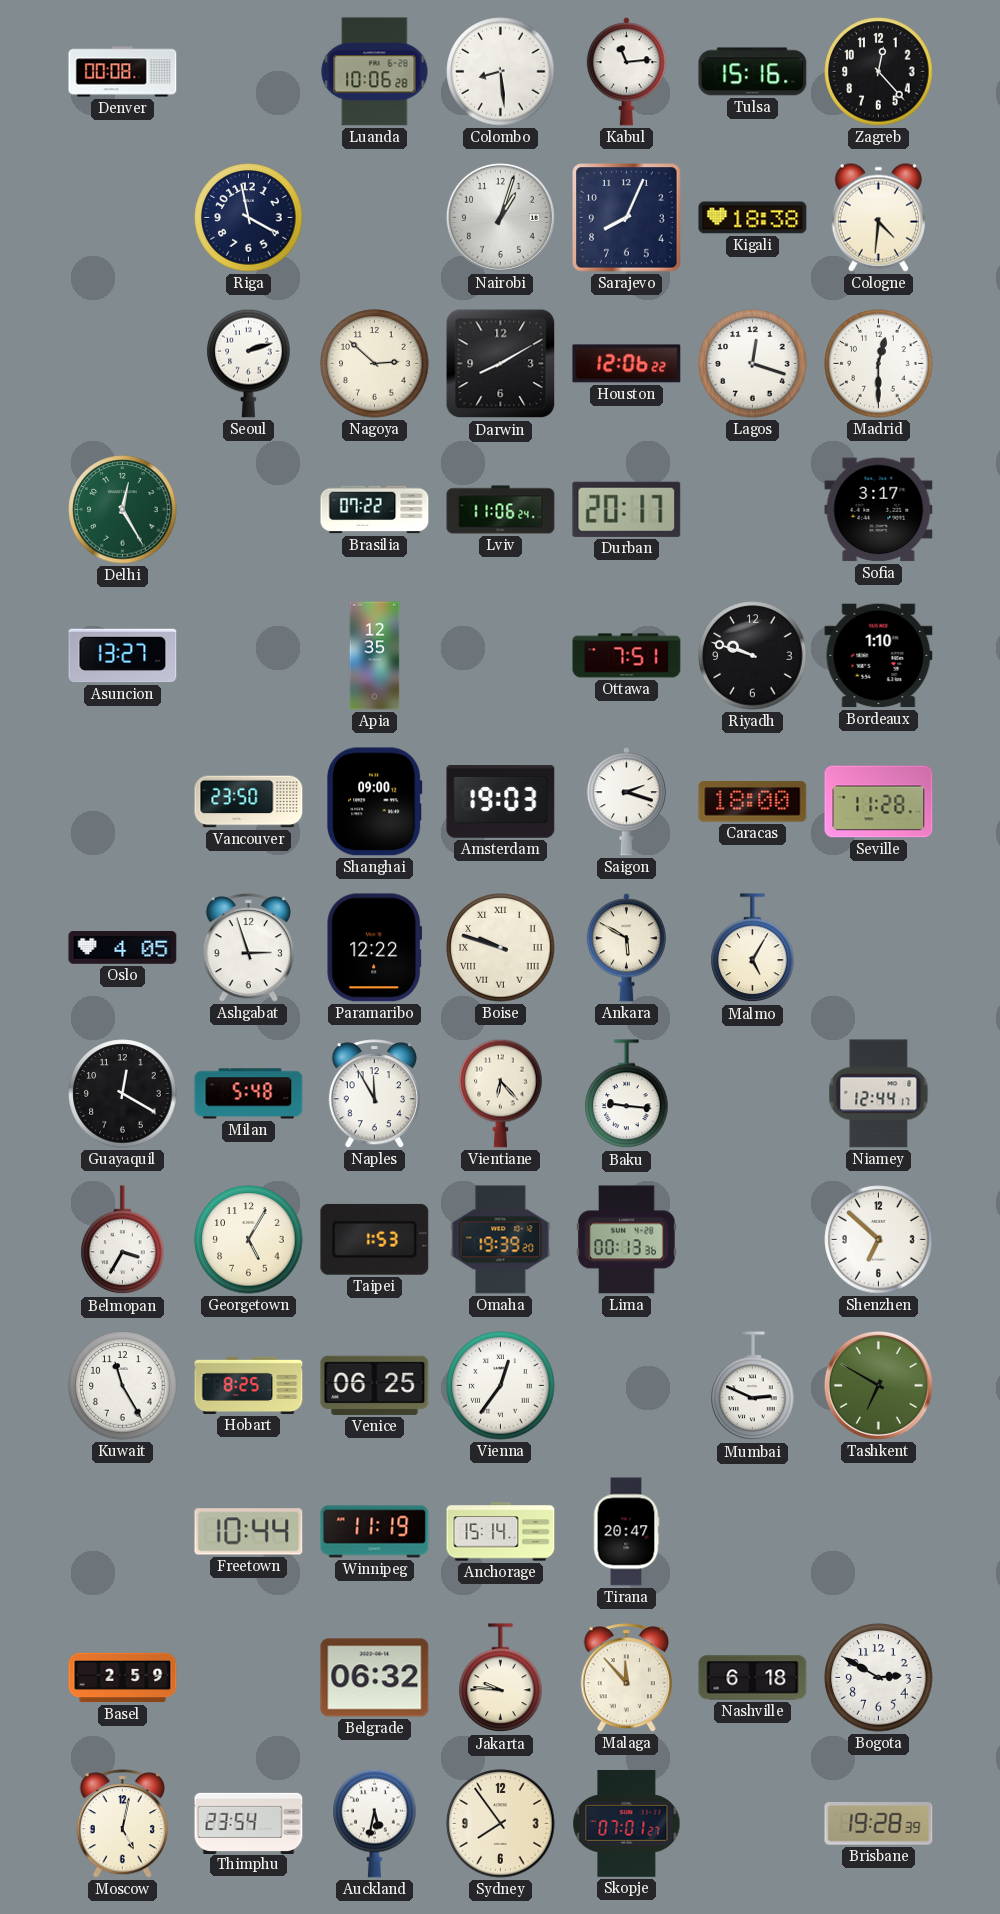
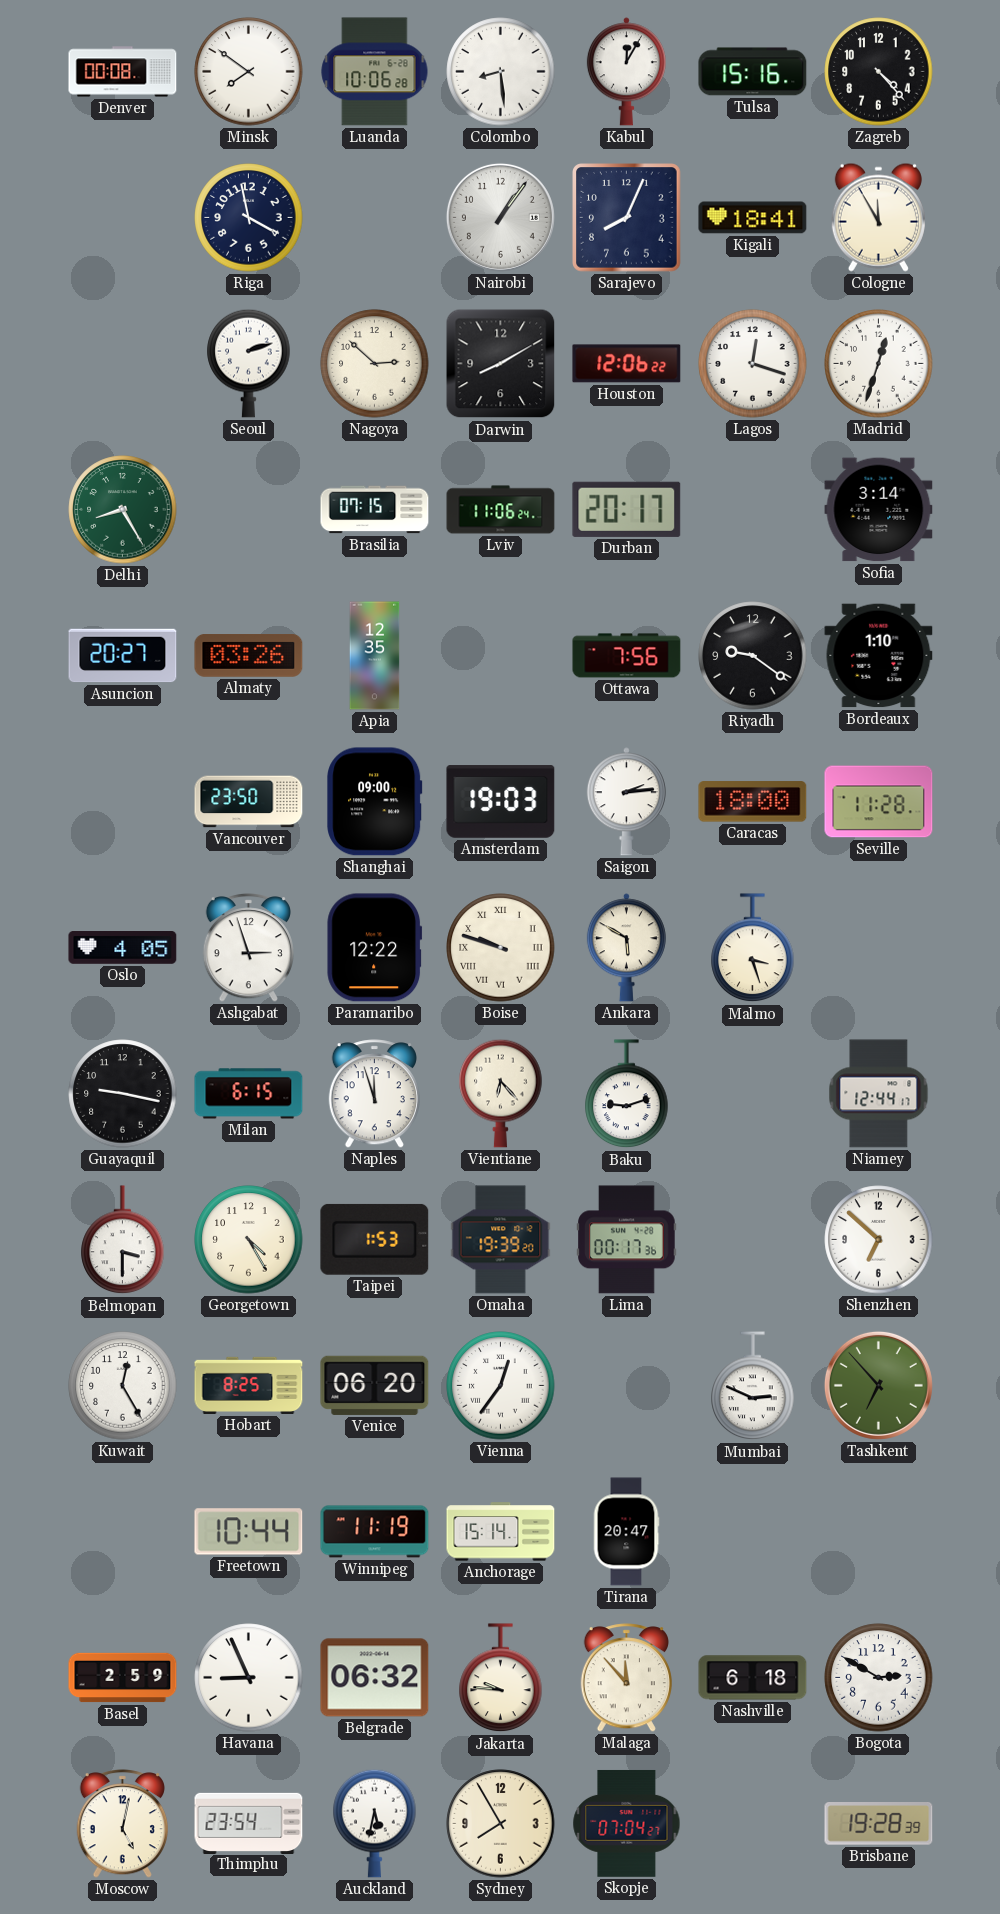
Minsk: none -> 7:51
Kabul: 11:14 -> 12:05
Zagreb: 12:23 -> 4:23
Nairobi: 1:03 -> 1:06
Kigali: 18:38 -> 18:41
Cologne: 4:31 -> 11:55
Madrid: 12:30 -> 12:33
Delhi: 12:25 -> 8:25
Brasilia: 07:22 -> 07:15
Sofia: 3:17 -> 3:14
Asuncion: 13:27 -> 20:27
Almaty: none -> 03:26
Ottawa: 7:51 -> 7:56
Riyadh: 9:48 -> 9:21
Saigon: 2:18 -> 2:14
Malmo: 5:05 -> 3:27
Guayaquil: 12:20 -> 9:17
Milan: 5:48 -> 6:15
Naples: 11:55 -> 11:57
Baku: 9:16 -> 9:12
Belmopan: 3:35 -> 3:30
Georgetown: 5:05 -> 4:25
Lima: 00:13 -> 00:17
Kuwait: 11:25 -> 12:25
Venice: 06:25 -> 06:20
Tashkent: 6:50 -> 6:53
Havana: none -> 8:56
Sydney: 7:54 -> 7:55
Skopje: 07:01 -> 07:04
